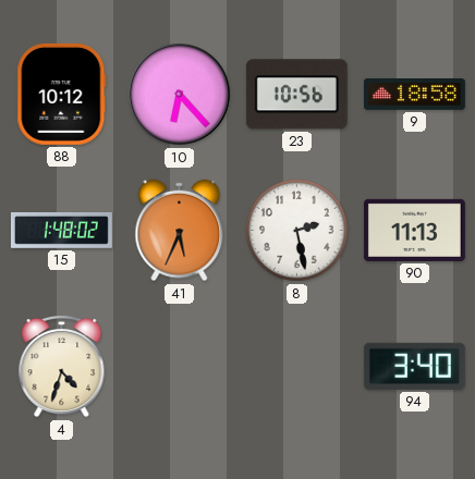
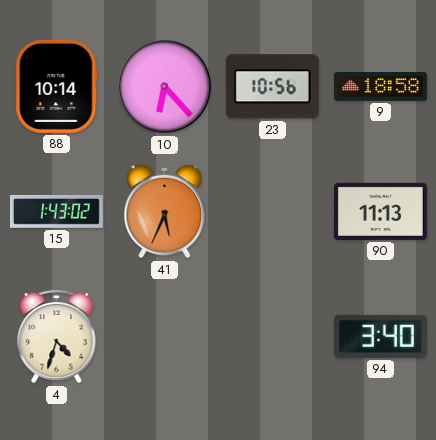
88: 10:12 -> 10:14
15: 1:48 -> 1:43
8: 2:28 -> none
